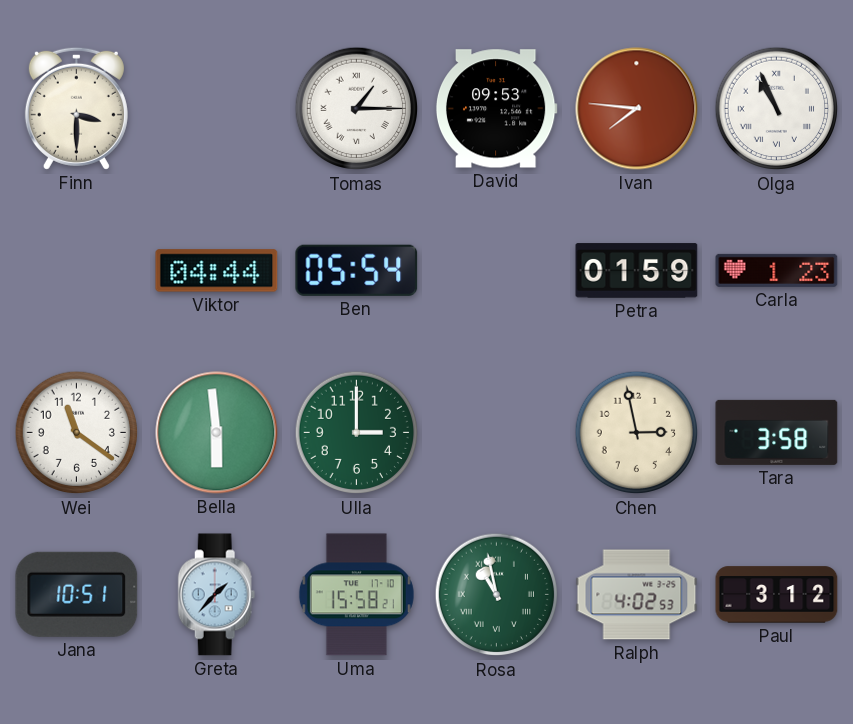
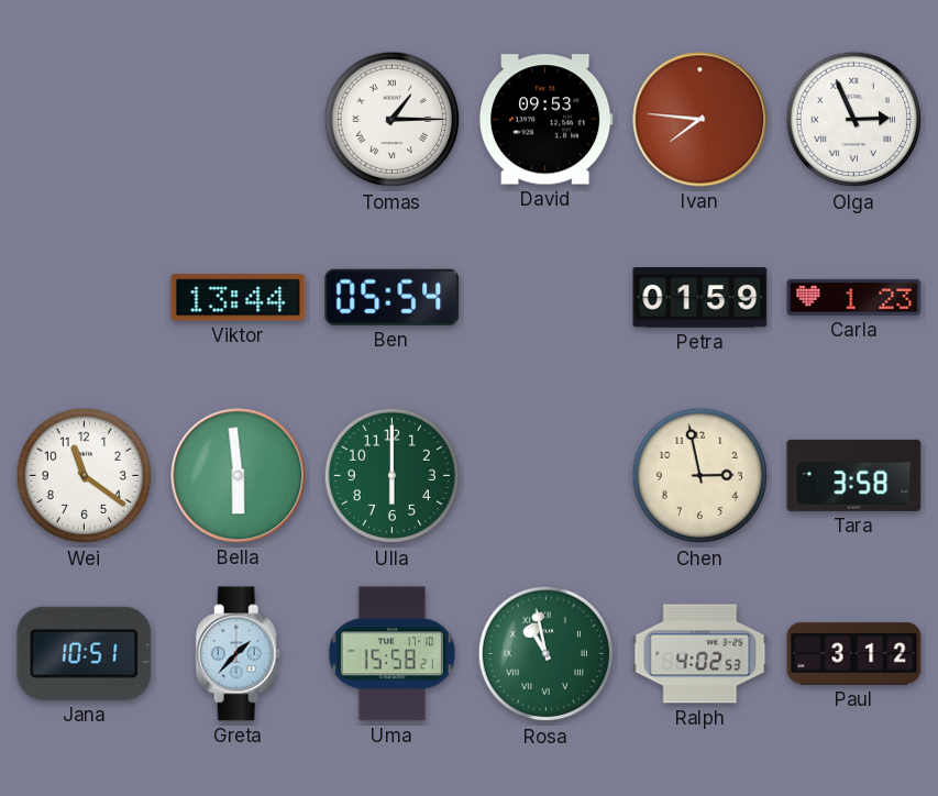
Finn: 3:30 -> none
Olga: 10:56 -> 2:56
Viktor: 04:44 -> 13:44
Ulla: 3:00 -> 6:00
